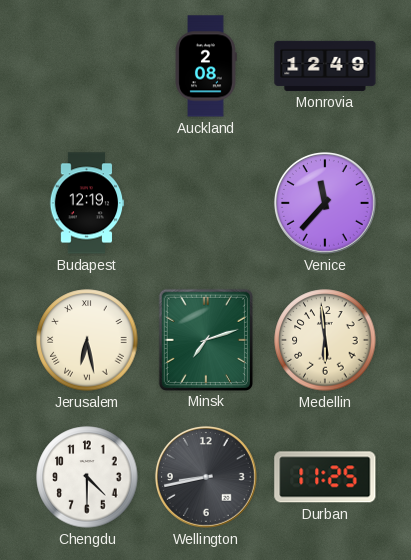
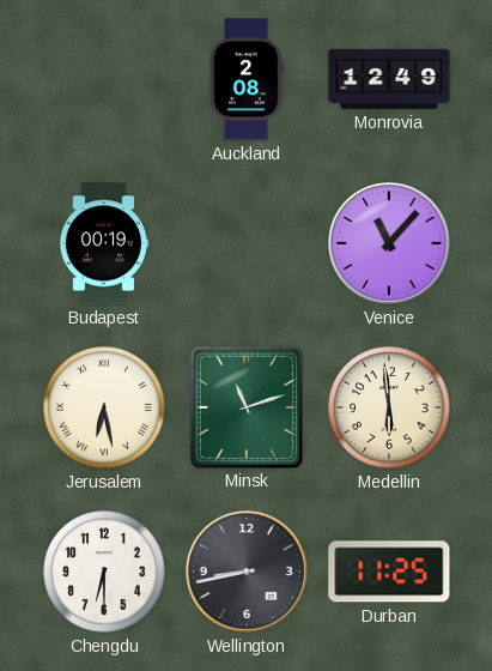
Budapest: 12:19 -> 00:19
Venice: 11:37 -> 11:07
Minsk: 7:12 -> 11:12
Chengdu: 4:30 -> 6:30
